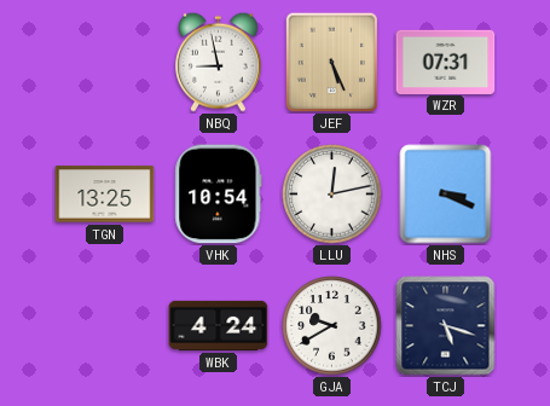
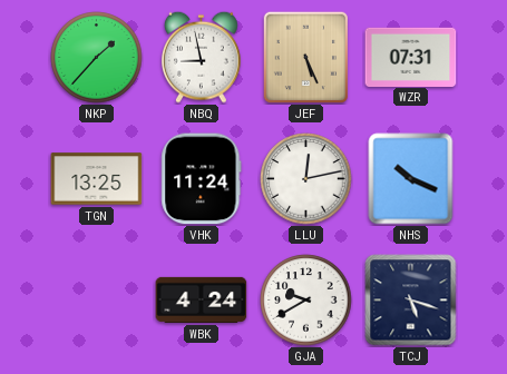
NKP: none -> 1:37
VHK: 10:54 -> 11:24
NHS: 3:19 -> 10:19
